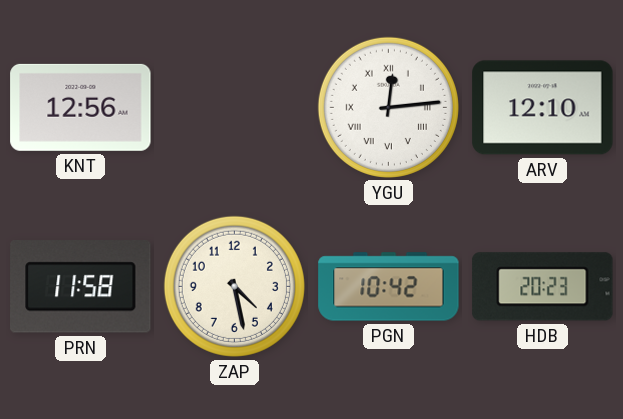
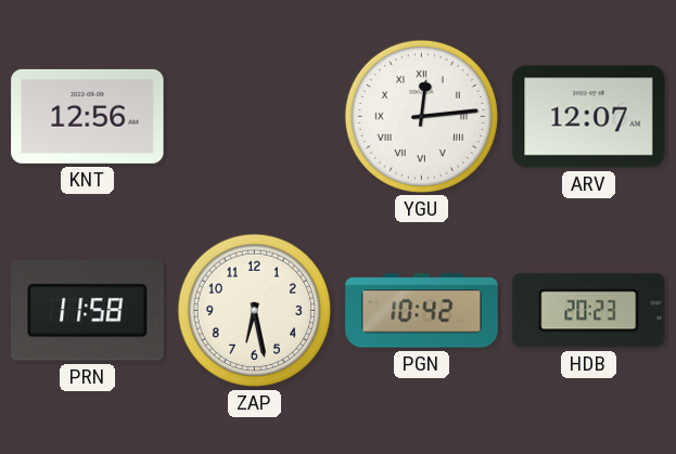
ARV: 12:10 -> 12:07
ZAP: 4:28 -> 6:28
